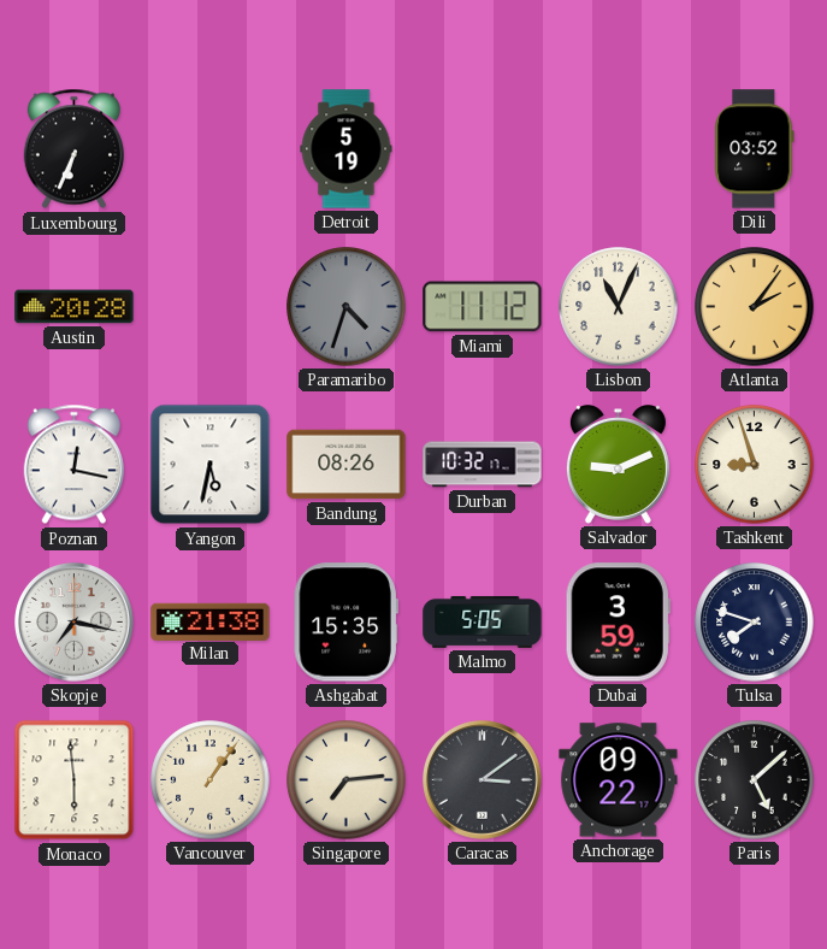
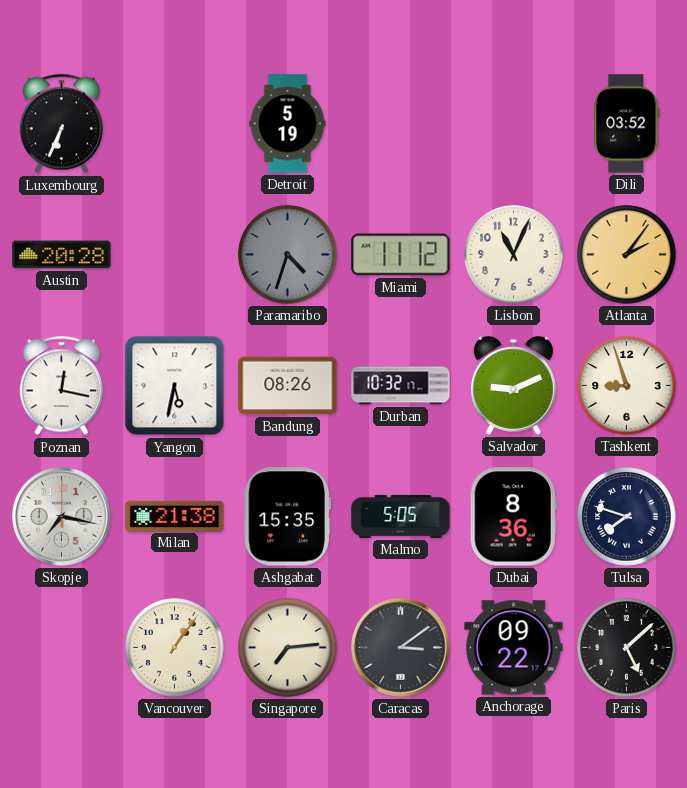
Dubai: 3:59 -> 8:36
Monaco: 5:59 -> none
